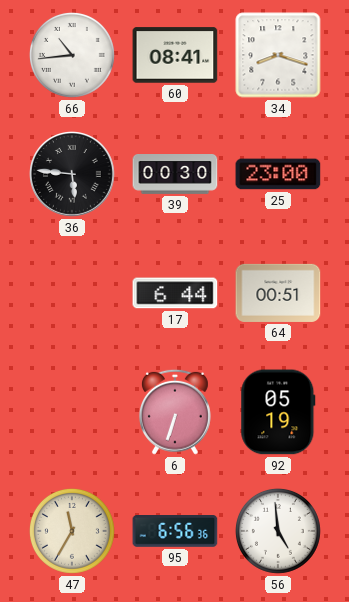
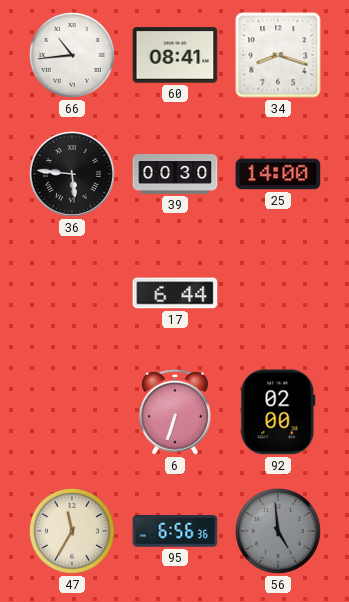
25: 23:00 -> 14:00
64: 00:51 -> none
92: 05:19 -> 02:00
56 dial: white -> grey
